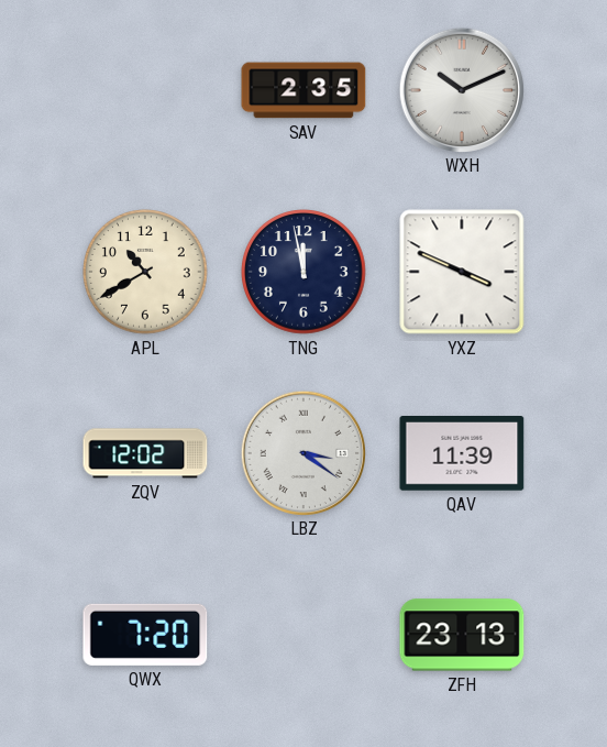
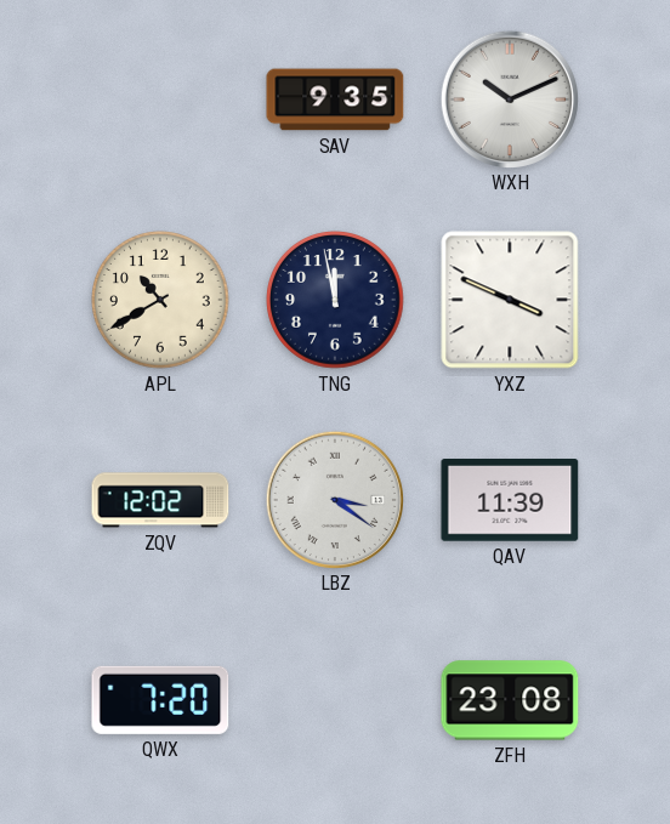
SAV: 2:35 -> 9:35
ZFH: 23:13 -> 23:08
